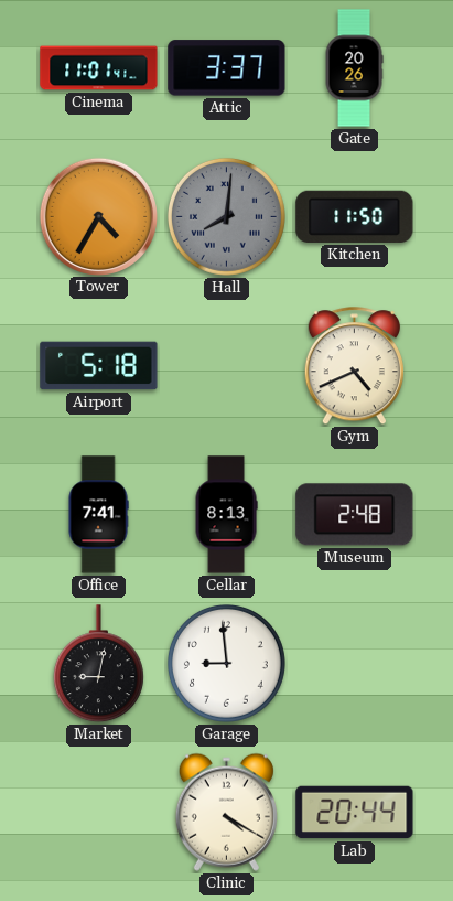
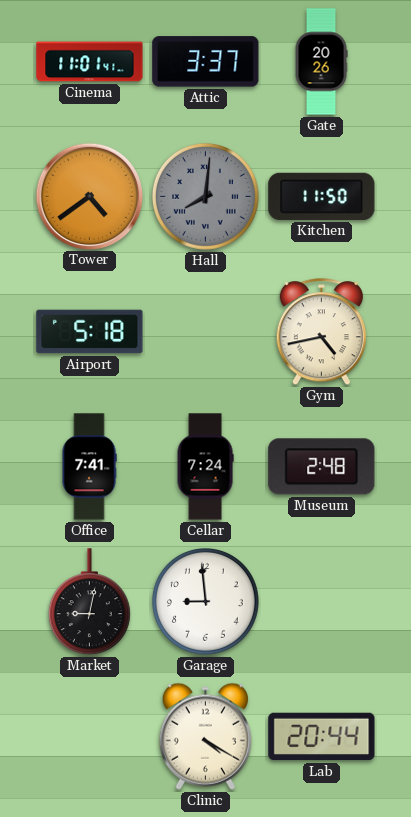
Tower: 4:35 -> 4:39
Gym: 4:41 -> 4:43
Cellar: 8:13 -> 7:24
